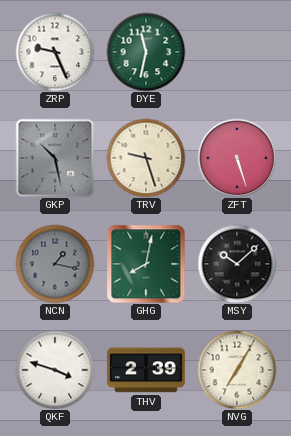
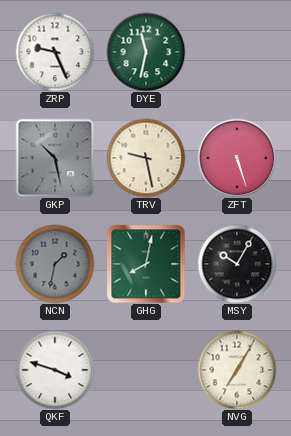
TRV: 9:27 -> 9:28
NCN: 1:17 -> 1:32
MSY: 10:08 -> 10:05
THV: 2:39 -> none
